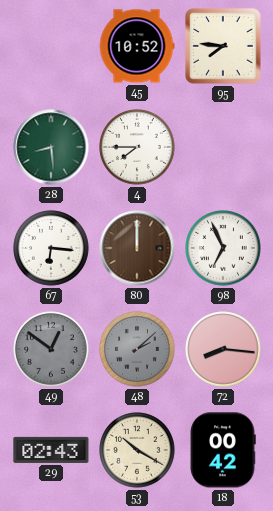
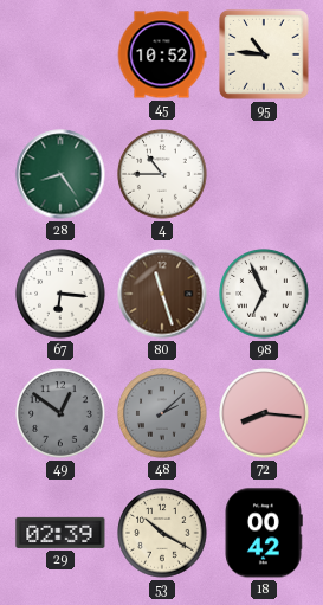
95: 7:46 -> 10:46
28: 8:29 -> 8:24
4: 7:45 -> 10:45
80: 12:00 -> 11:27
29: 02:43 -> 02:39
